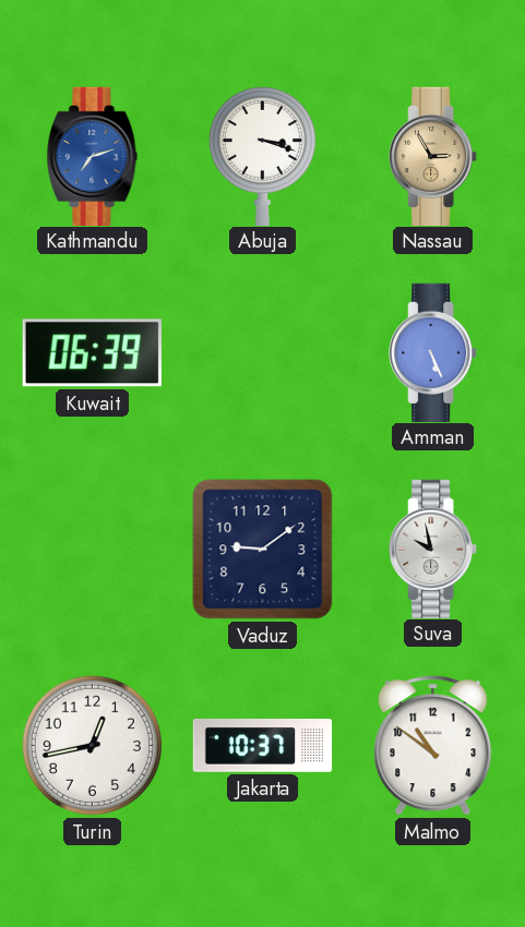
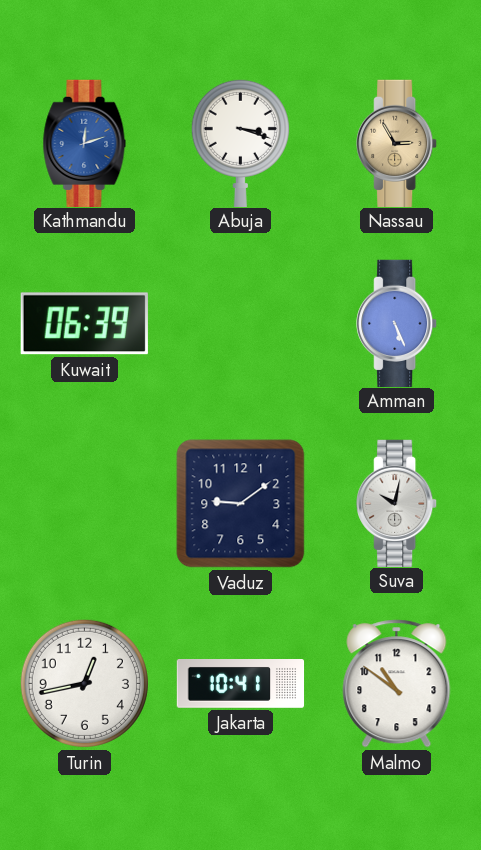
Kathmandu: 7:12 -> 12:12
Suva: 9:58 -> 10:02
Jakarta: 10:37 -> 10:41
